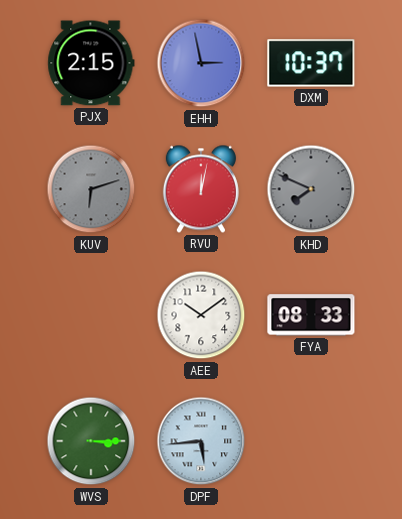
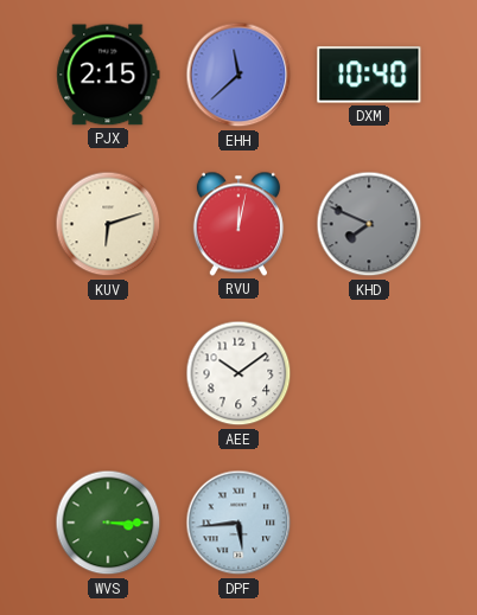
EHH: 2:58 -> 11:38
DXM: 10:37 -> 10:40
KUV dial: grey -> cream
FYA: 08:33 -> none
